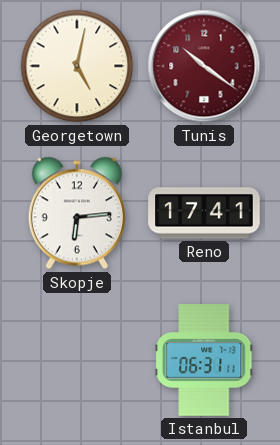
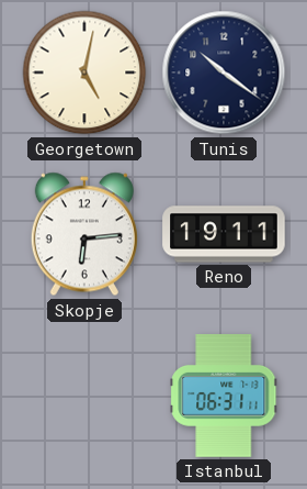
Tunis dial: burgundy -> navy
Reno: 17:41 -> 19:11
